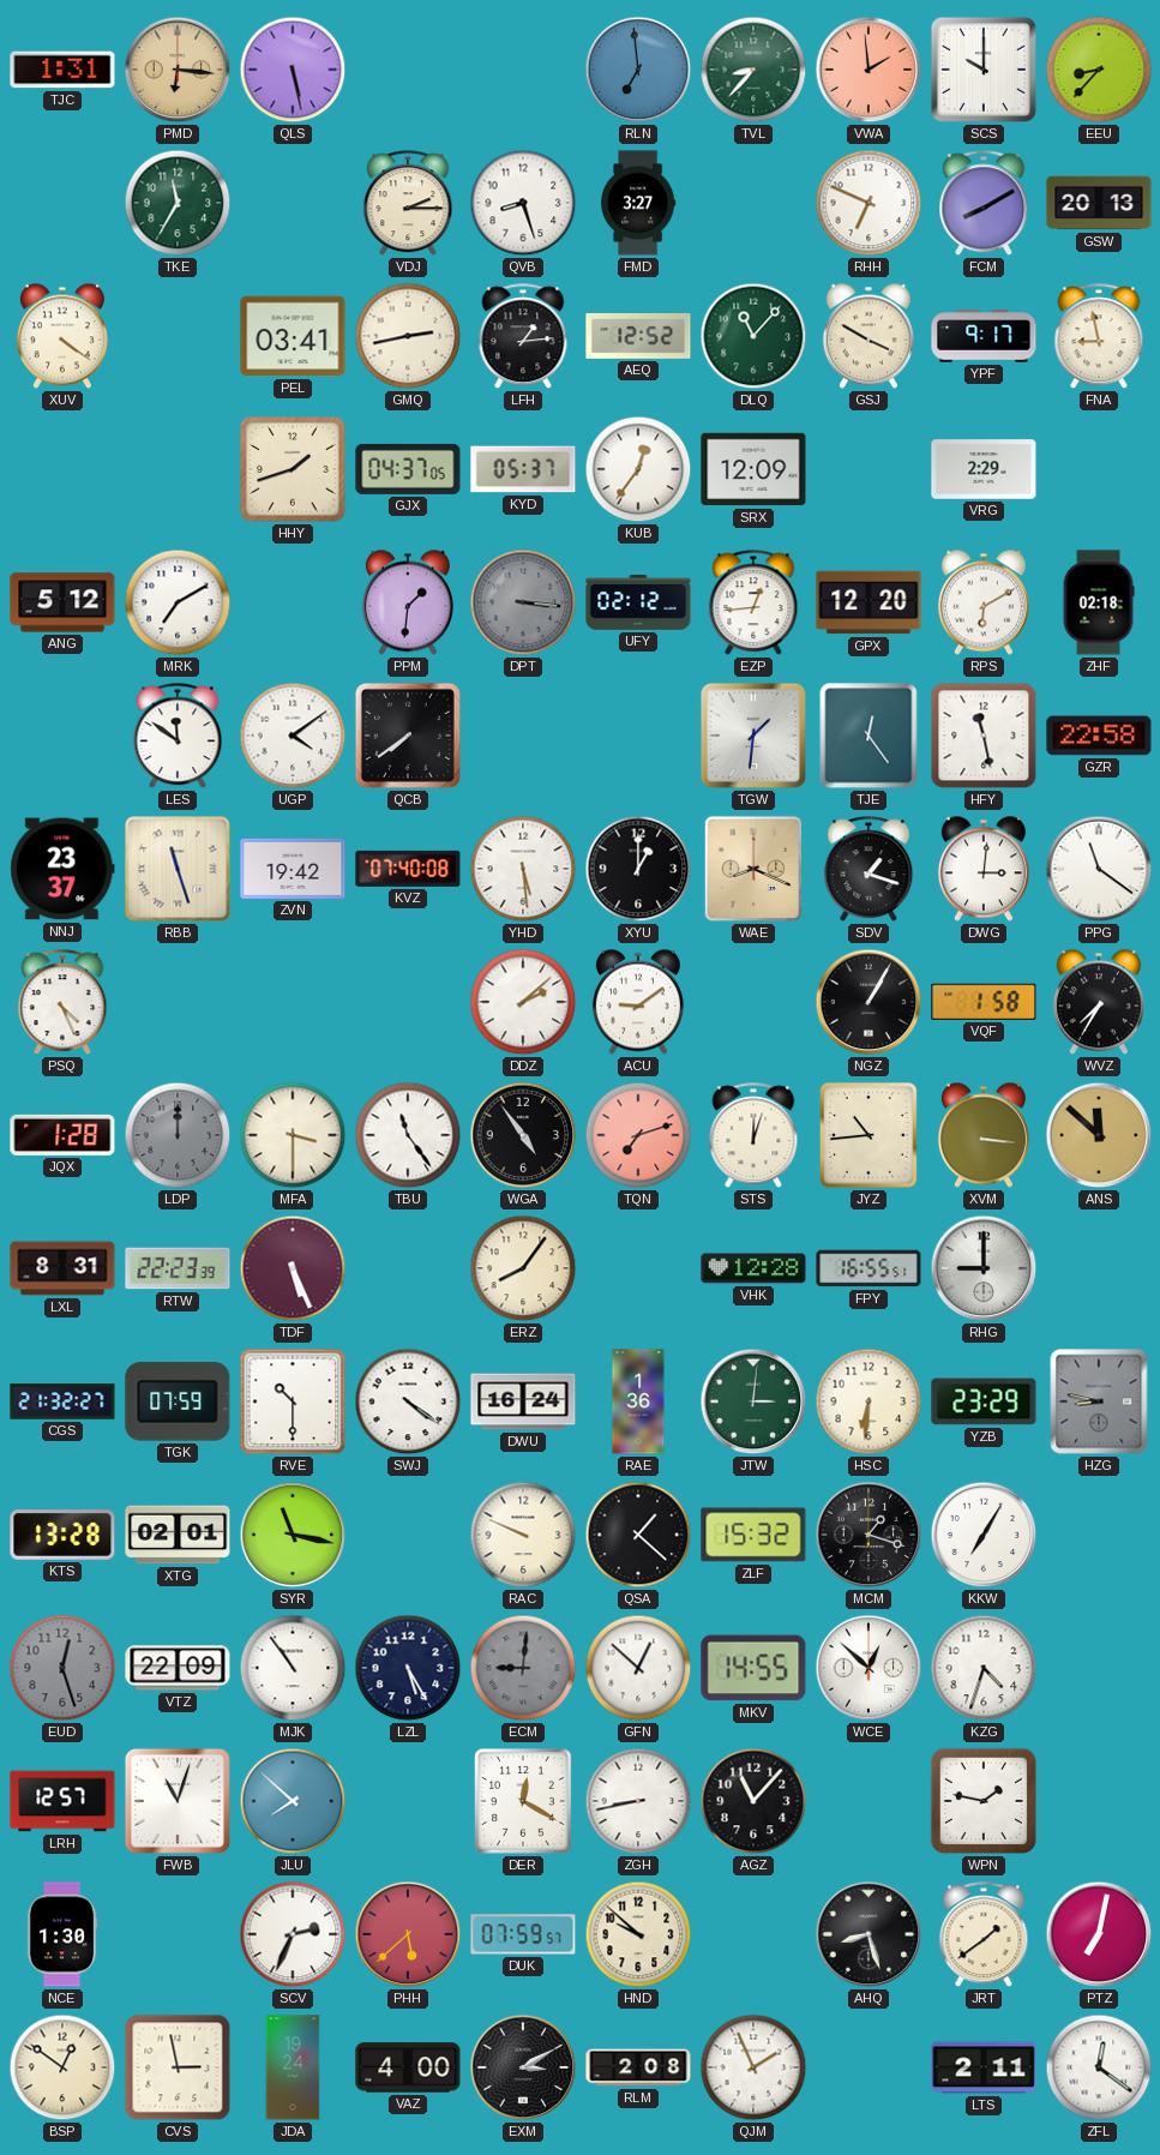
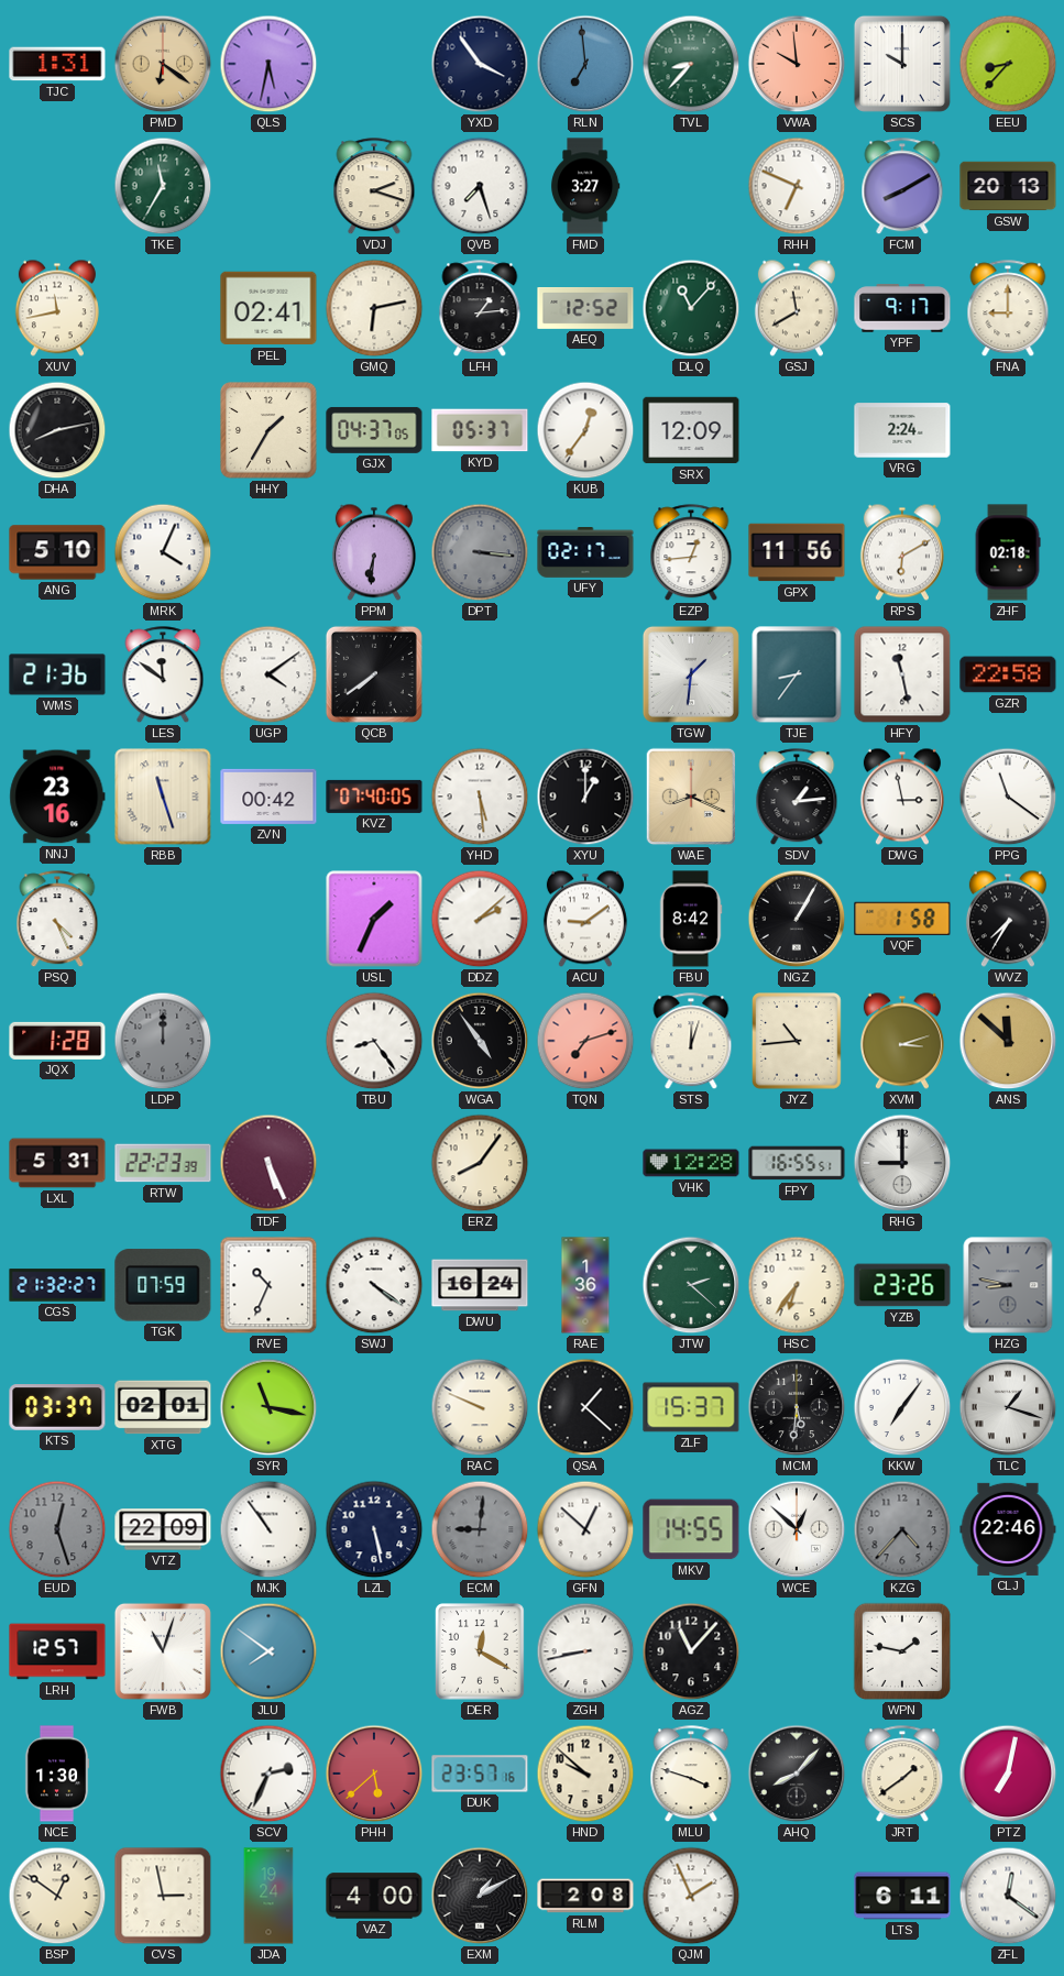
PMD: 6:16 -> 6:21
QLS: 5:28 -> 5:32
YXD: none -> 3:54
VWA: 1:59 -> 9:59
VDJ: 2:15 -> 2:18
QVB: 8:27 -> 7:27
XUV: 4:21 -> 11:43
PEL: 03:41 -> 02:41
GMQ: 2:43 -> 6:13
GSJ: 3:50 -> 11:40
FNA: 8:58 -> 9:00
DHA: none -> 8:13
HHY: 1:42 -> 1:35
VRG: 2:29 -> 2:24
ANG: 5:12 -> 5:10
MRK: 7:10 -> 4:04
PPM: 1:31 -> 6:31
UFY: 02:12 -> 02:17
GPX: 12:20 -> 11:56
WMS: none -> 21:36
TJE: 12:24 -> 8:36
NNJ: 23:37 -> 23:16
ZVN: 19:42 -> 00:42
KVZ: 07:40:08 -> 07:40:05
SDV: 1:18 -> 1:14
DWG: 3:01 -> 2:58
USL: none -> 1:34
FBU: none -> 8:42
MFA: 3:30 -> none
TBU: 11:24 -> 8:24
XVM: 3:16 -> 3:12
LXL: 8:31 -> 5:31
RVE: 10:30 -> 10:34
JTW: 3:01 -> 2:22
HSC: 6:31 -> 6:36
YZB: 23:29 -> 23:26
KTS: 13:28 -> 03:37
ZLF: 15:32 -> 15:37
MCM: 1:18 -> 5:31
KKW: 7:05 -> 7:06
TLC: none -> 1:18
LZL: 5:25 -> 5:28
KZG: 4:33 -> 4:37
KZG dial: white -> grey
CLJ: none -> 22:46
JLU: 7:52 -> 7:51
DUK: 07:59 -> 23:57
MLU: none -> 3:48
AHQ: 8:27 -> 8:07
EXM: 3:10 -> 1:10
LTS: 2:11 -> 6:11
